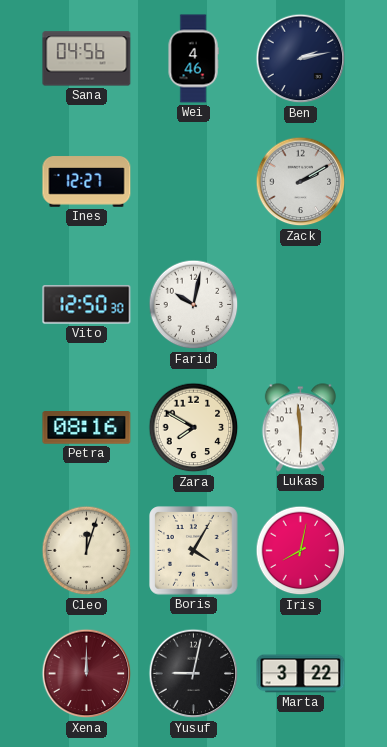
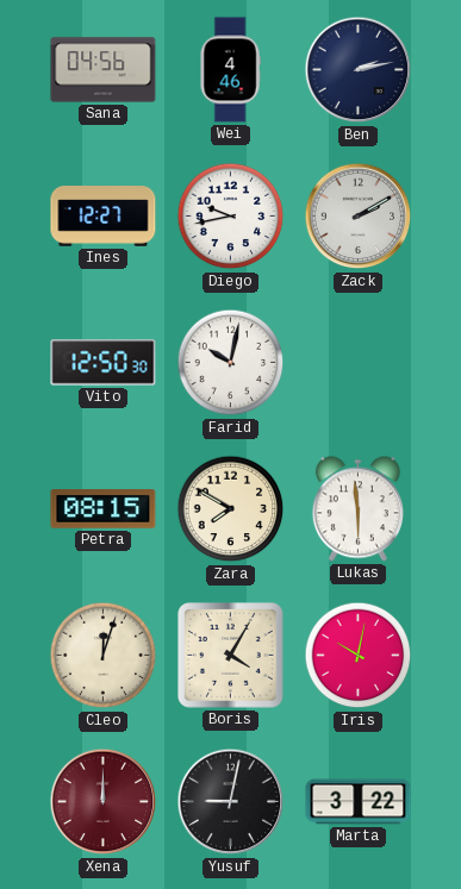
Diego: none -> 9:43
Petra: 08:16 -> 08:15
Iris: 8:02 -> 10:02
